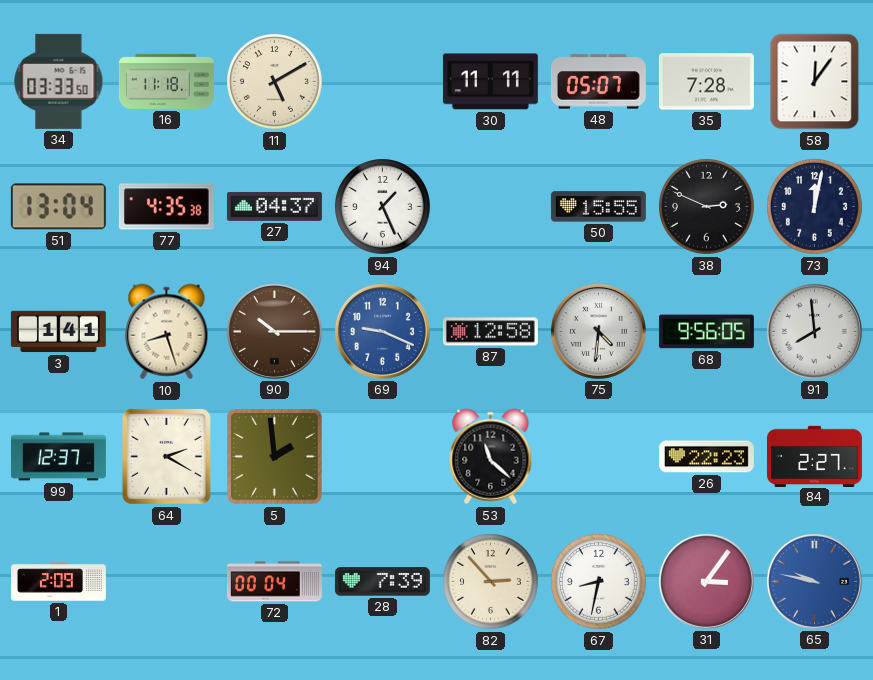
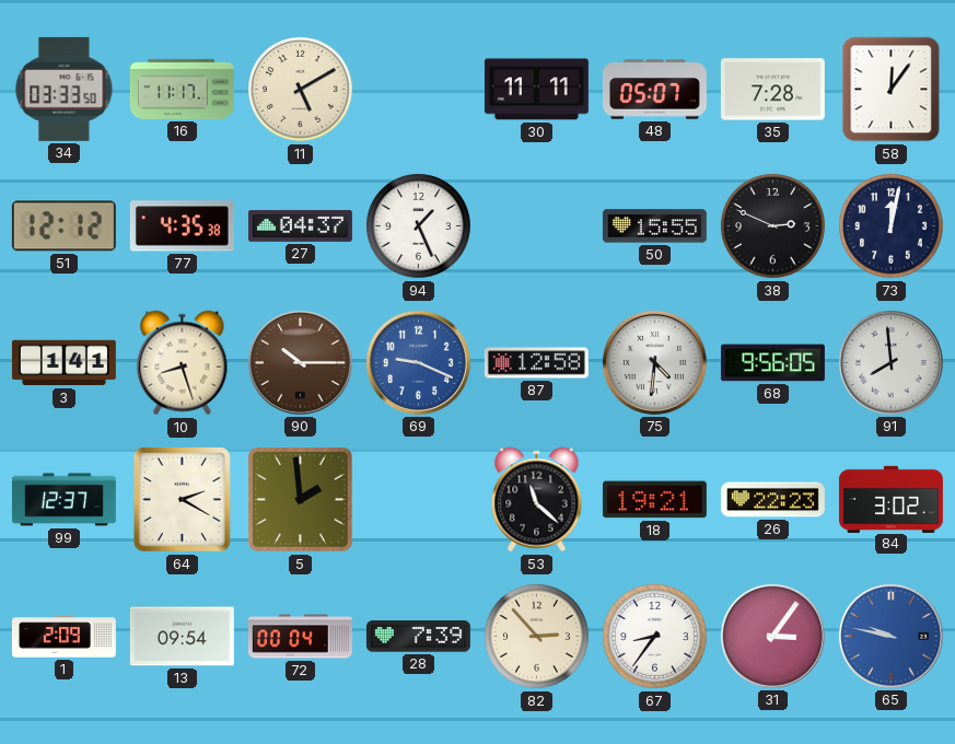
16: 11:18 -> 11:17
51: 13:04 -> 12:12
18: none -> 19:21
84: 2:27 -> 3:02
13: none -> 09:54
67: 8:32 -> 8:36
